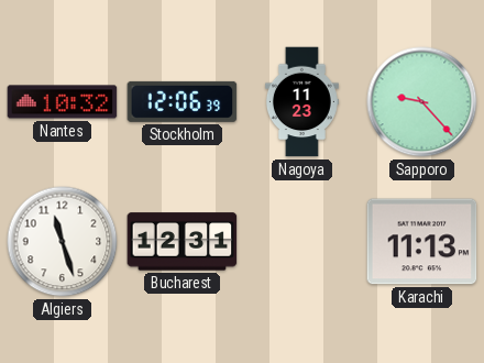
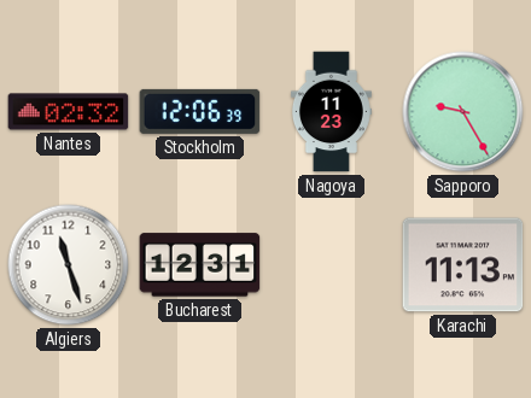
Nantes: 10:32 -> 02:32
Sapporo: 9:23 -> 9:25
